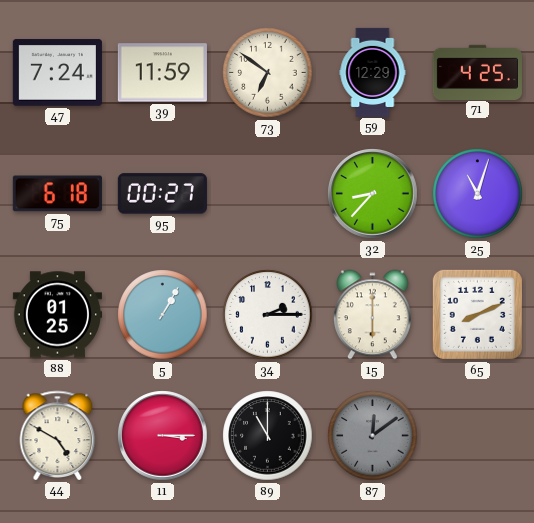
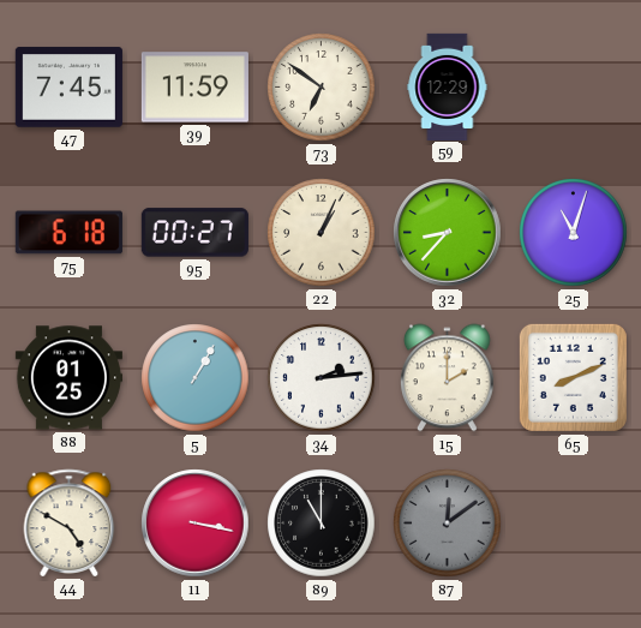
47: 7:24 -> 7:45
71: 4:25 -> none
22: none -> 1:04
34: 2:15 -> 2:14
15: 6:00 -> 2:00
11: 3:15 -> 3:17
